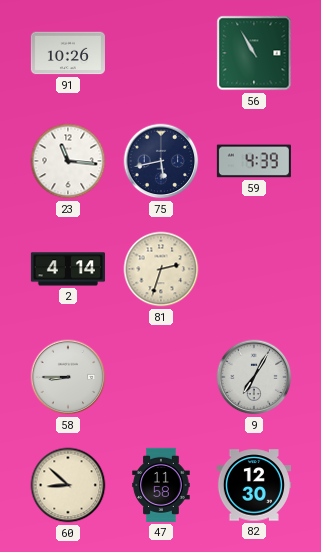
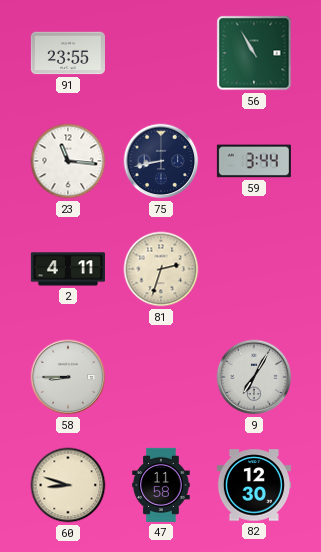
91: 10:26 -> 23:55
75: 5:43 -> 8:43
59: 4:39 -> 3:44
2: 4:14 -> 4:11
60: 8:52 -> 8:48
